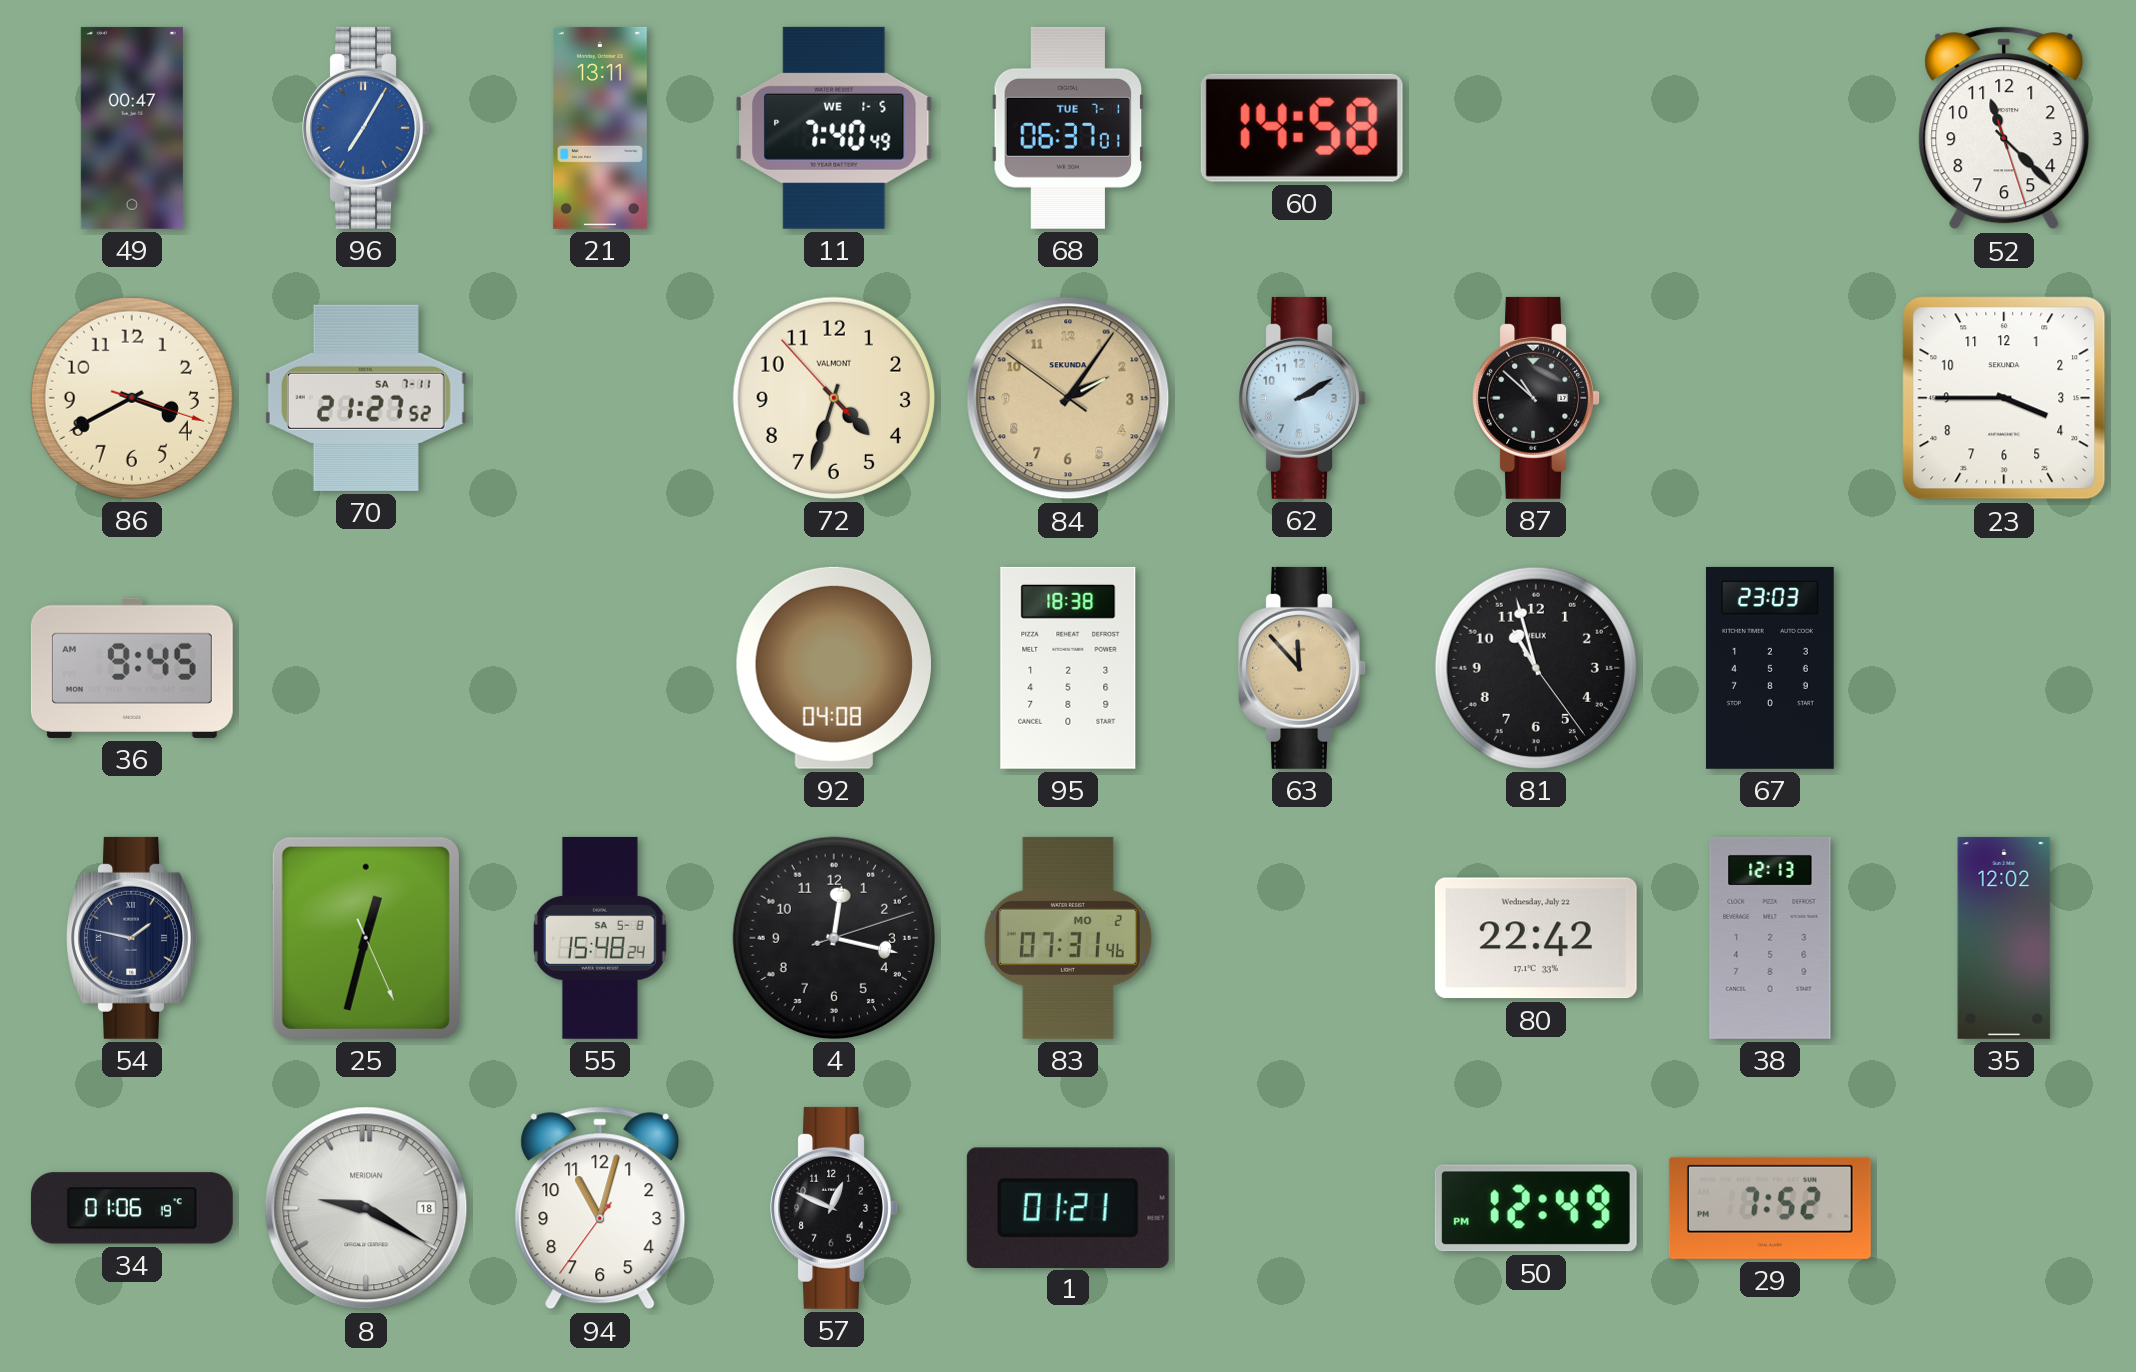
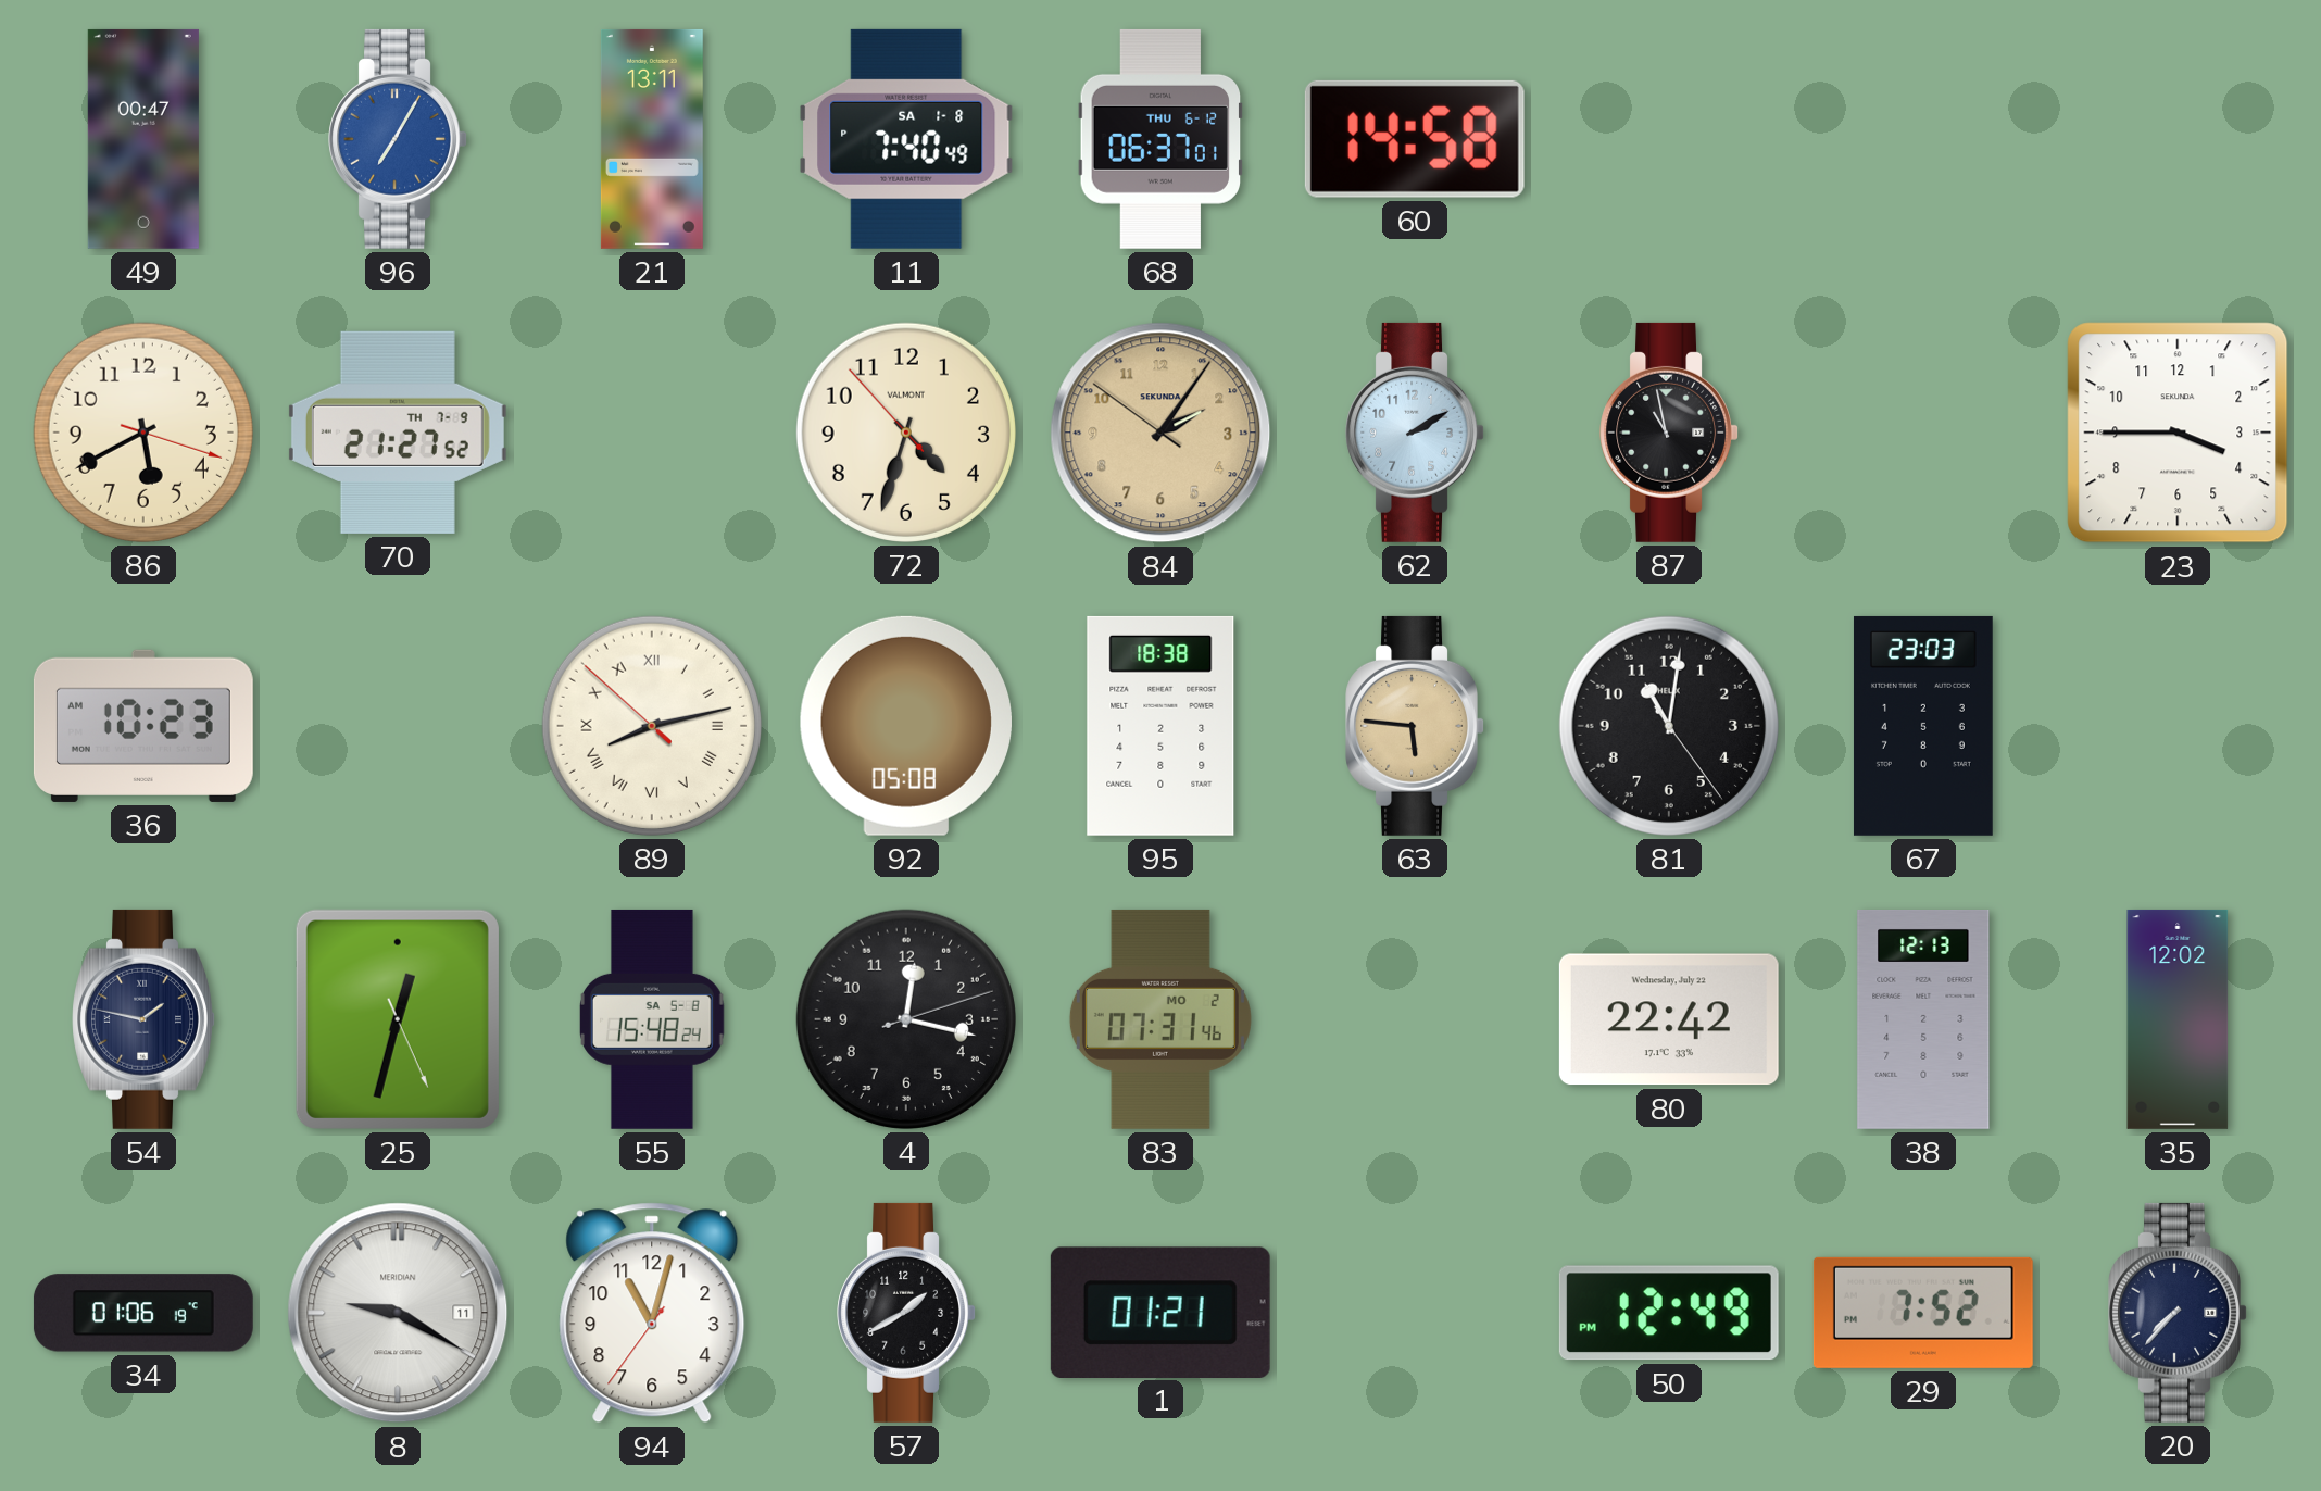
11 date: WE 1-5 -> SA 1-8
68 date: TUE 7-1 -> THU 6-12
52: 11:22 -> none
86: 3:40 -> 5:40
70 date: SA 7-11 -> TH 7-9
87: 10:52 -> 10:58
36: 9:45 -> 10:23
89: none -> 8:12
92: 04:08 -> 05:08
63: 11:53 -> 5:46
81: 10:57 -> 11:01
8 date: 18 -> 11
57: 12:49 -> 1:40
20: none -> 7:37
